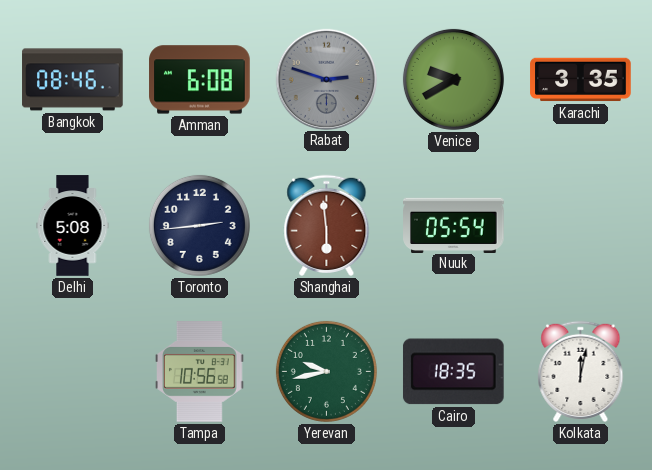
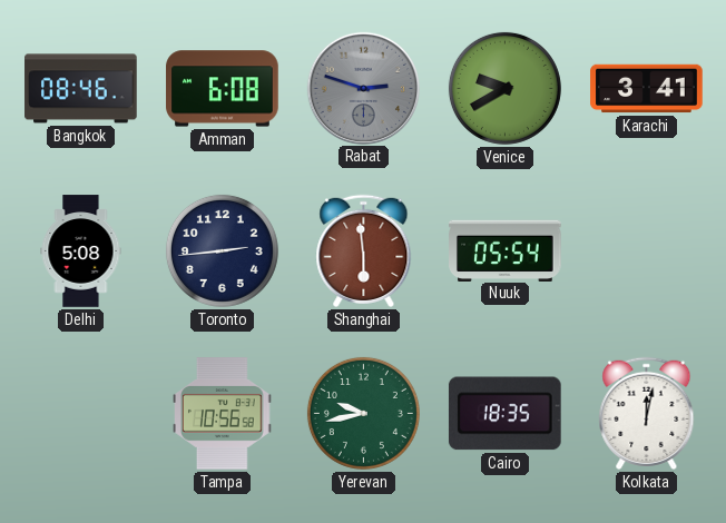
Karachi: 3:35 -> 3:41
